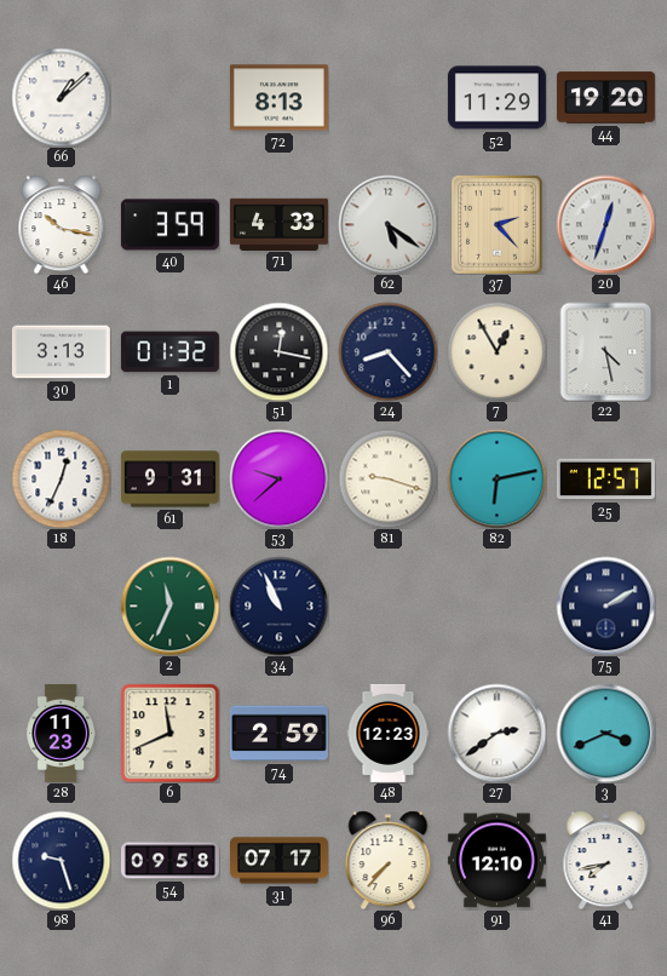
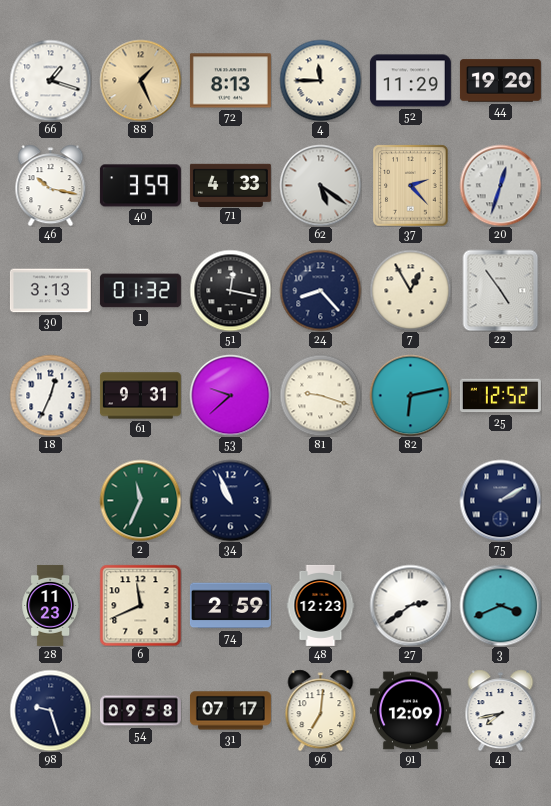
66: 1:08 -> 1:18
88: none -> 1:26
4: none -> 11:45
22: 4:28 -> 4:54
25: 12:57 -> 12:52
96: 7:37 -> 7:01
91: 12:10 -> 12:09
